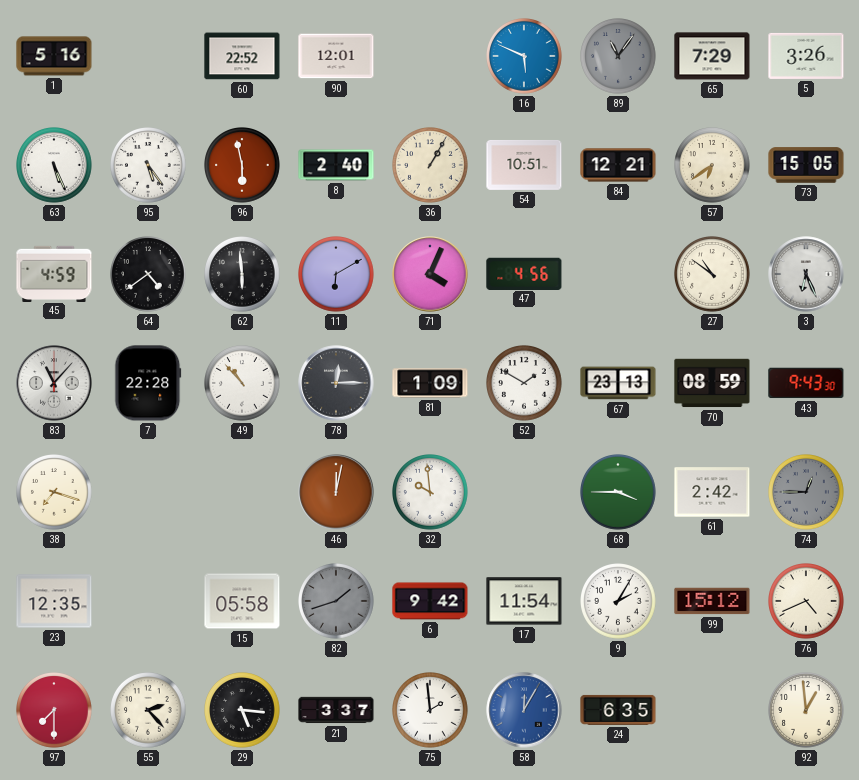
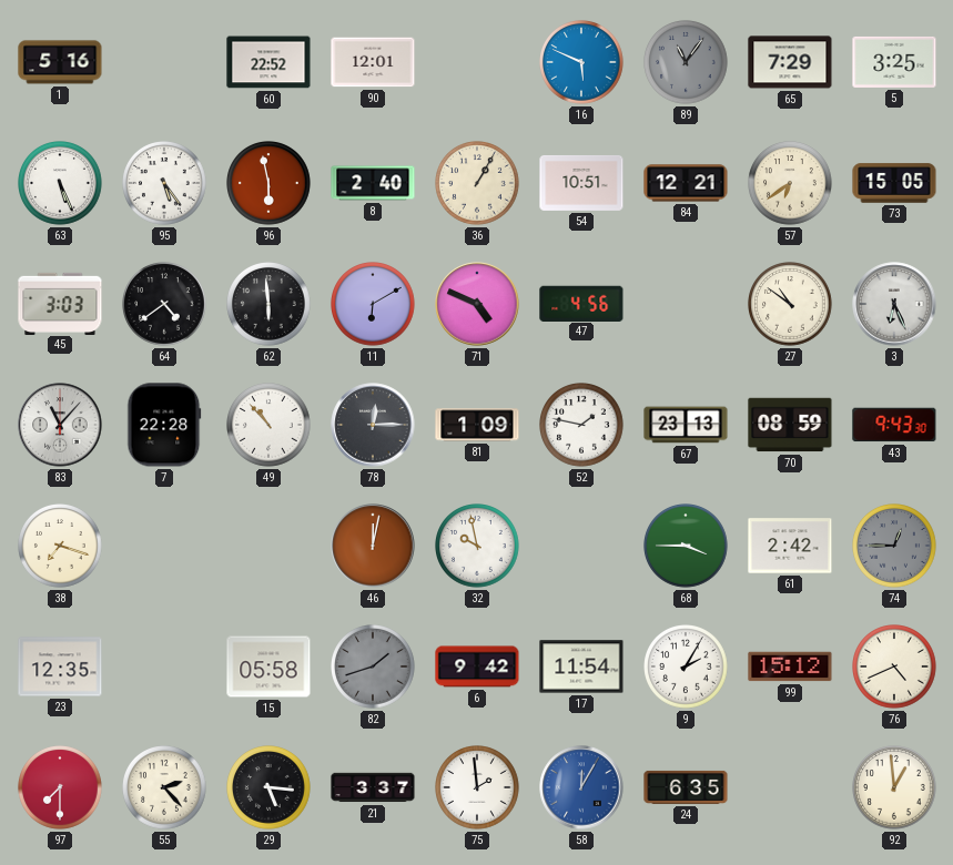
5: 3:26 -> 3:25
45: 4:59 -> 3:03
71: 4:04 -> 4:49
52: 1:50 -> 1:47
32: 9:59 -> 9:58
